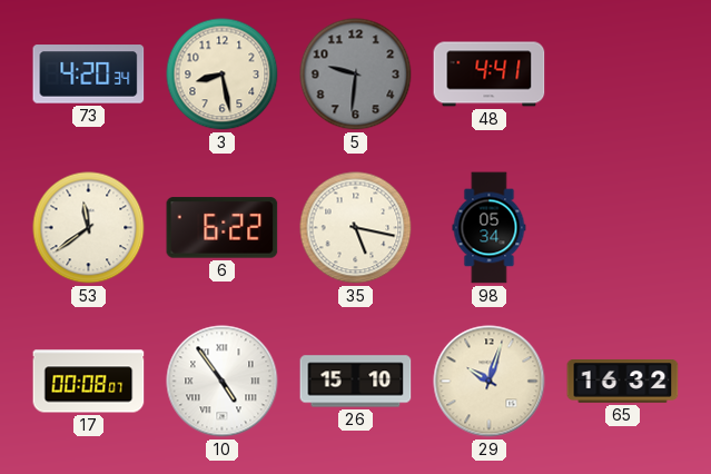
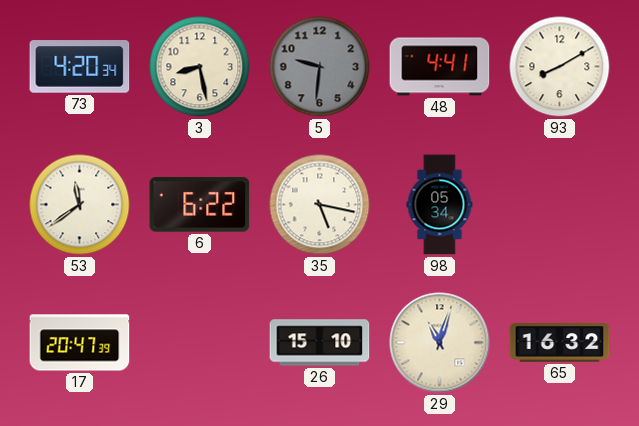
93: none -> 8:10
17: 00:08 -> 20:47
10: 4:54 -> none
29: 10:03 -> 11:03
